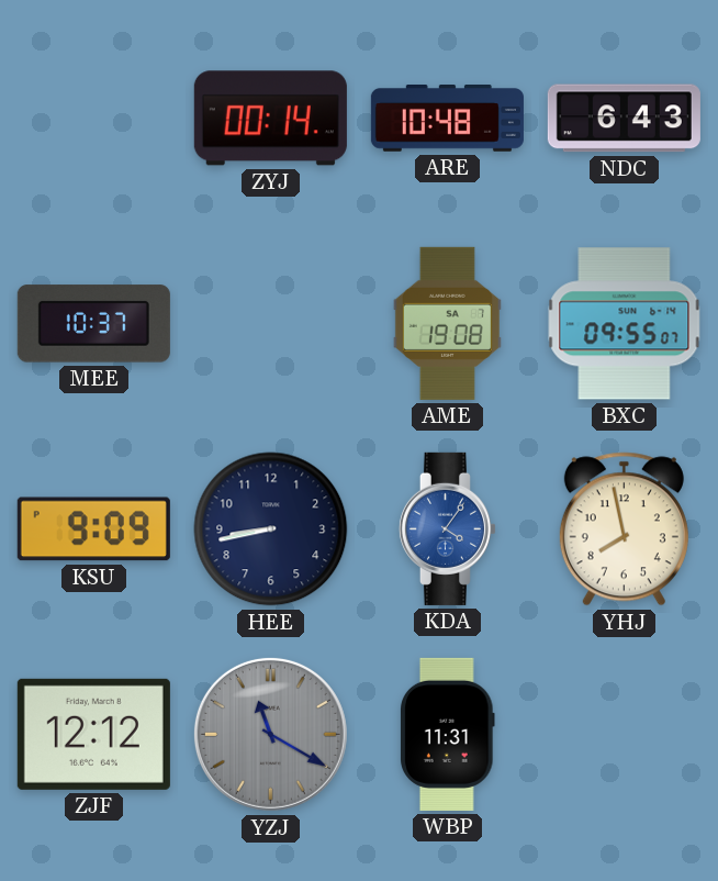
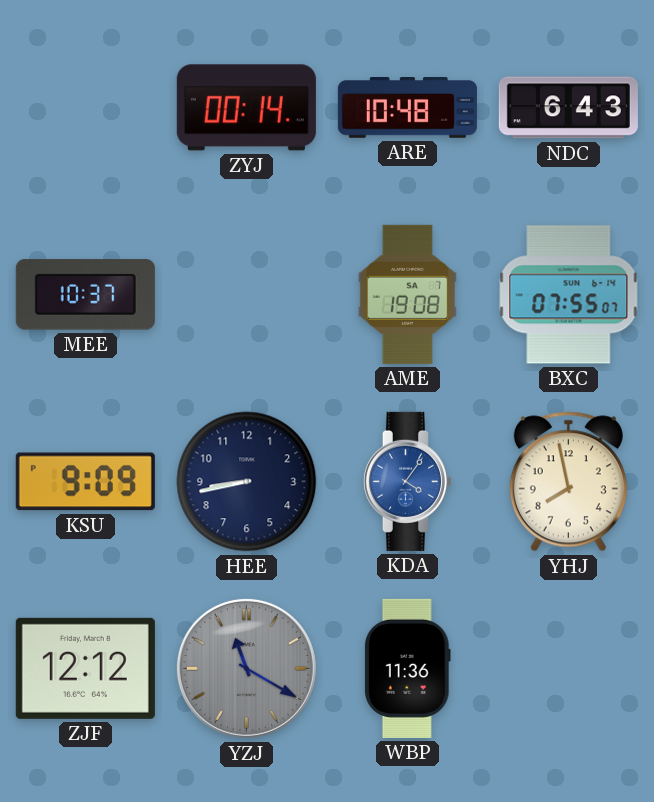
BXC: 09:55 -> 07:55
WBP: 11:31 -> 11:36
